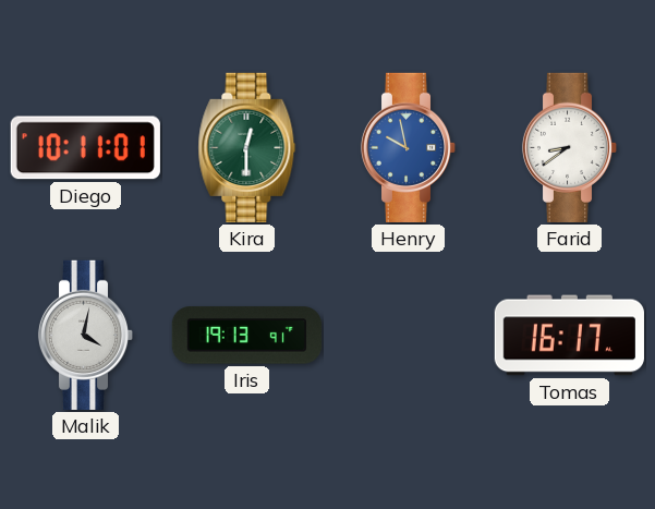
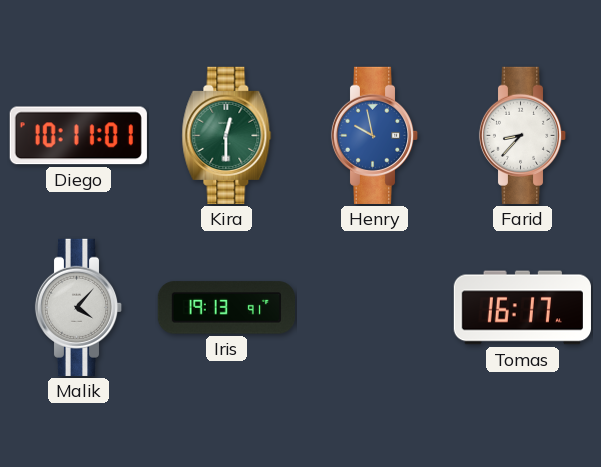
Farid: 8:39 -> 8:37
Malik: 4:02 -> 4:07
